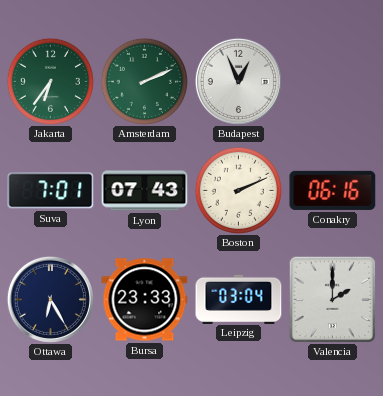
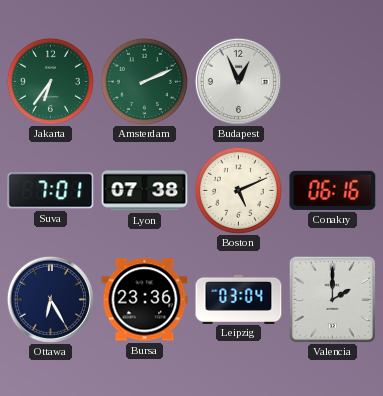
Lyon: 07:43 -> 07:38
Boston: 2:11 -> 5:11
Bursa: 23:33 -> 23:36
